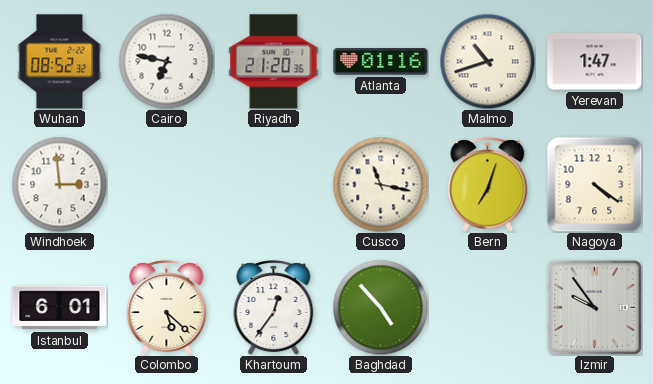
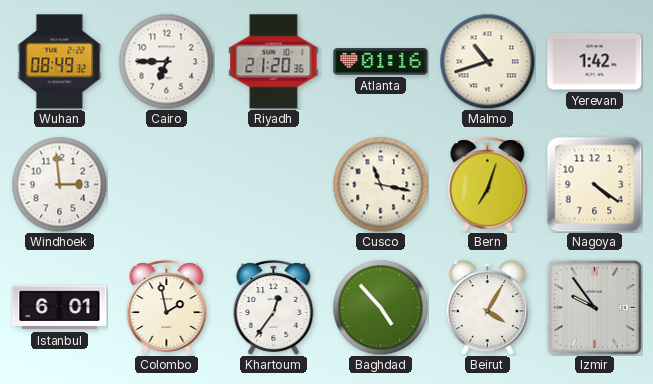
Wuhan: 08:52 -> 08:49
Cairo: 6:47 -> 6:45
Yerevan: 1:47 -> 1:42
Colombo: 5:22 -> 1:58
Beirut: none -> 4:05
